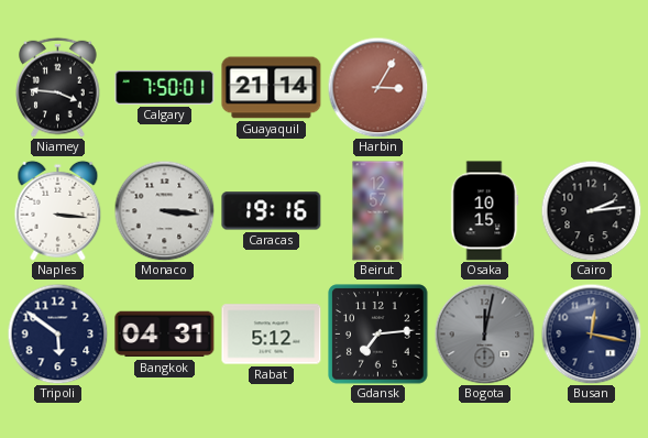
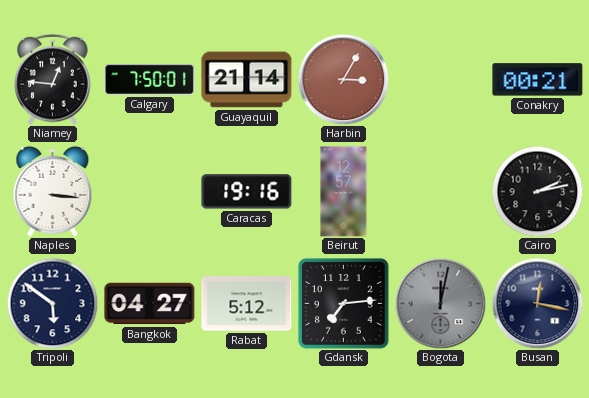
Niamey: 3:46 -> 12:46
Conakry: none -> 00:21
Monaco: 3:16 -> none
Osaka: 10:15 -> none
Cairo: 2:14 -> 2:13
Bangkok: 04:31 -> 04:27
